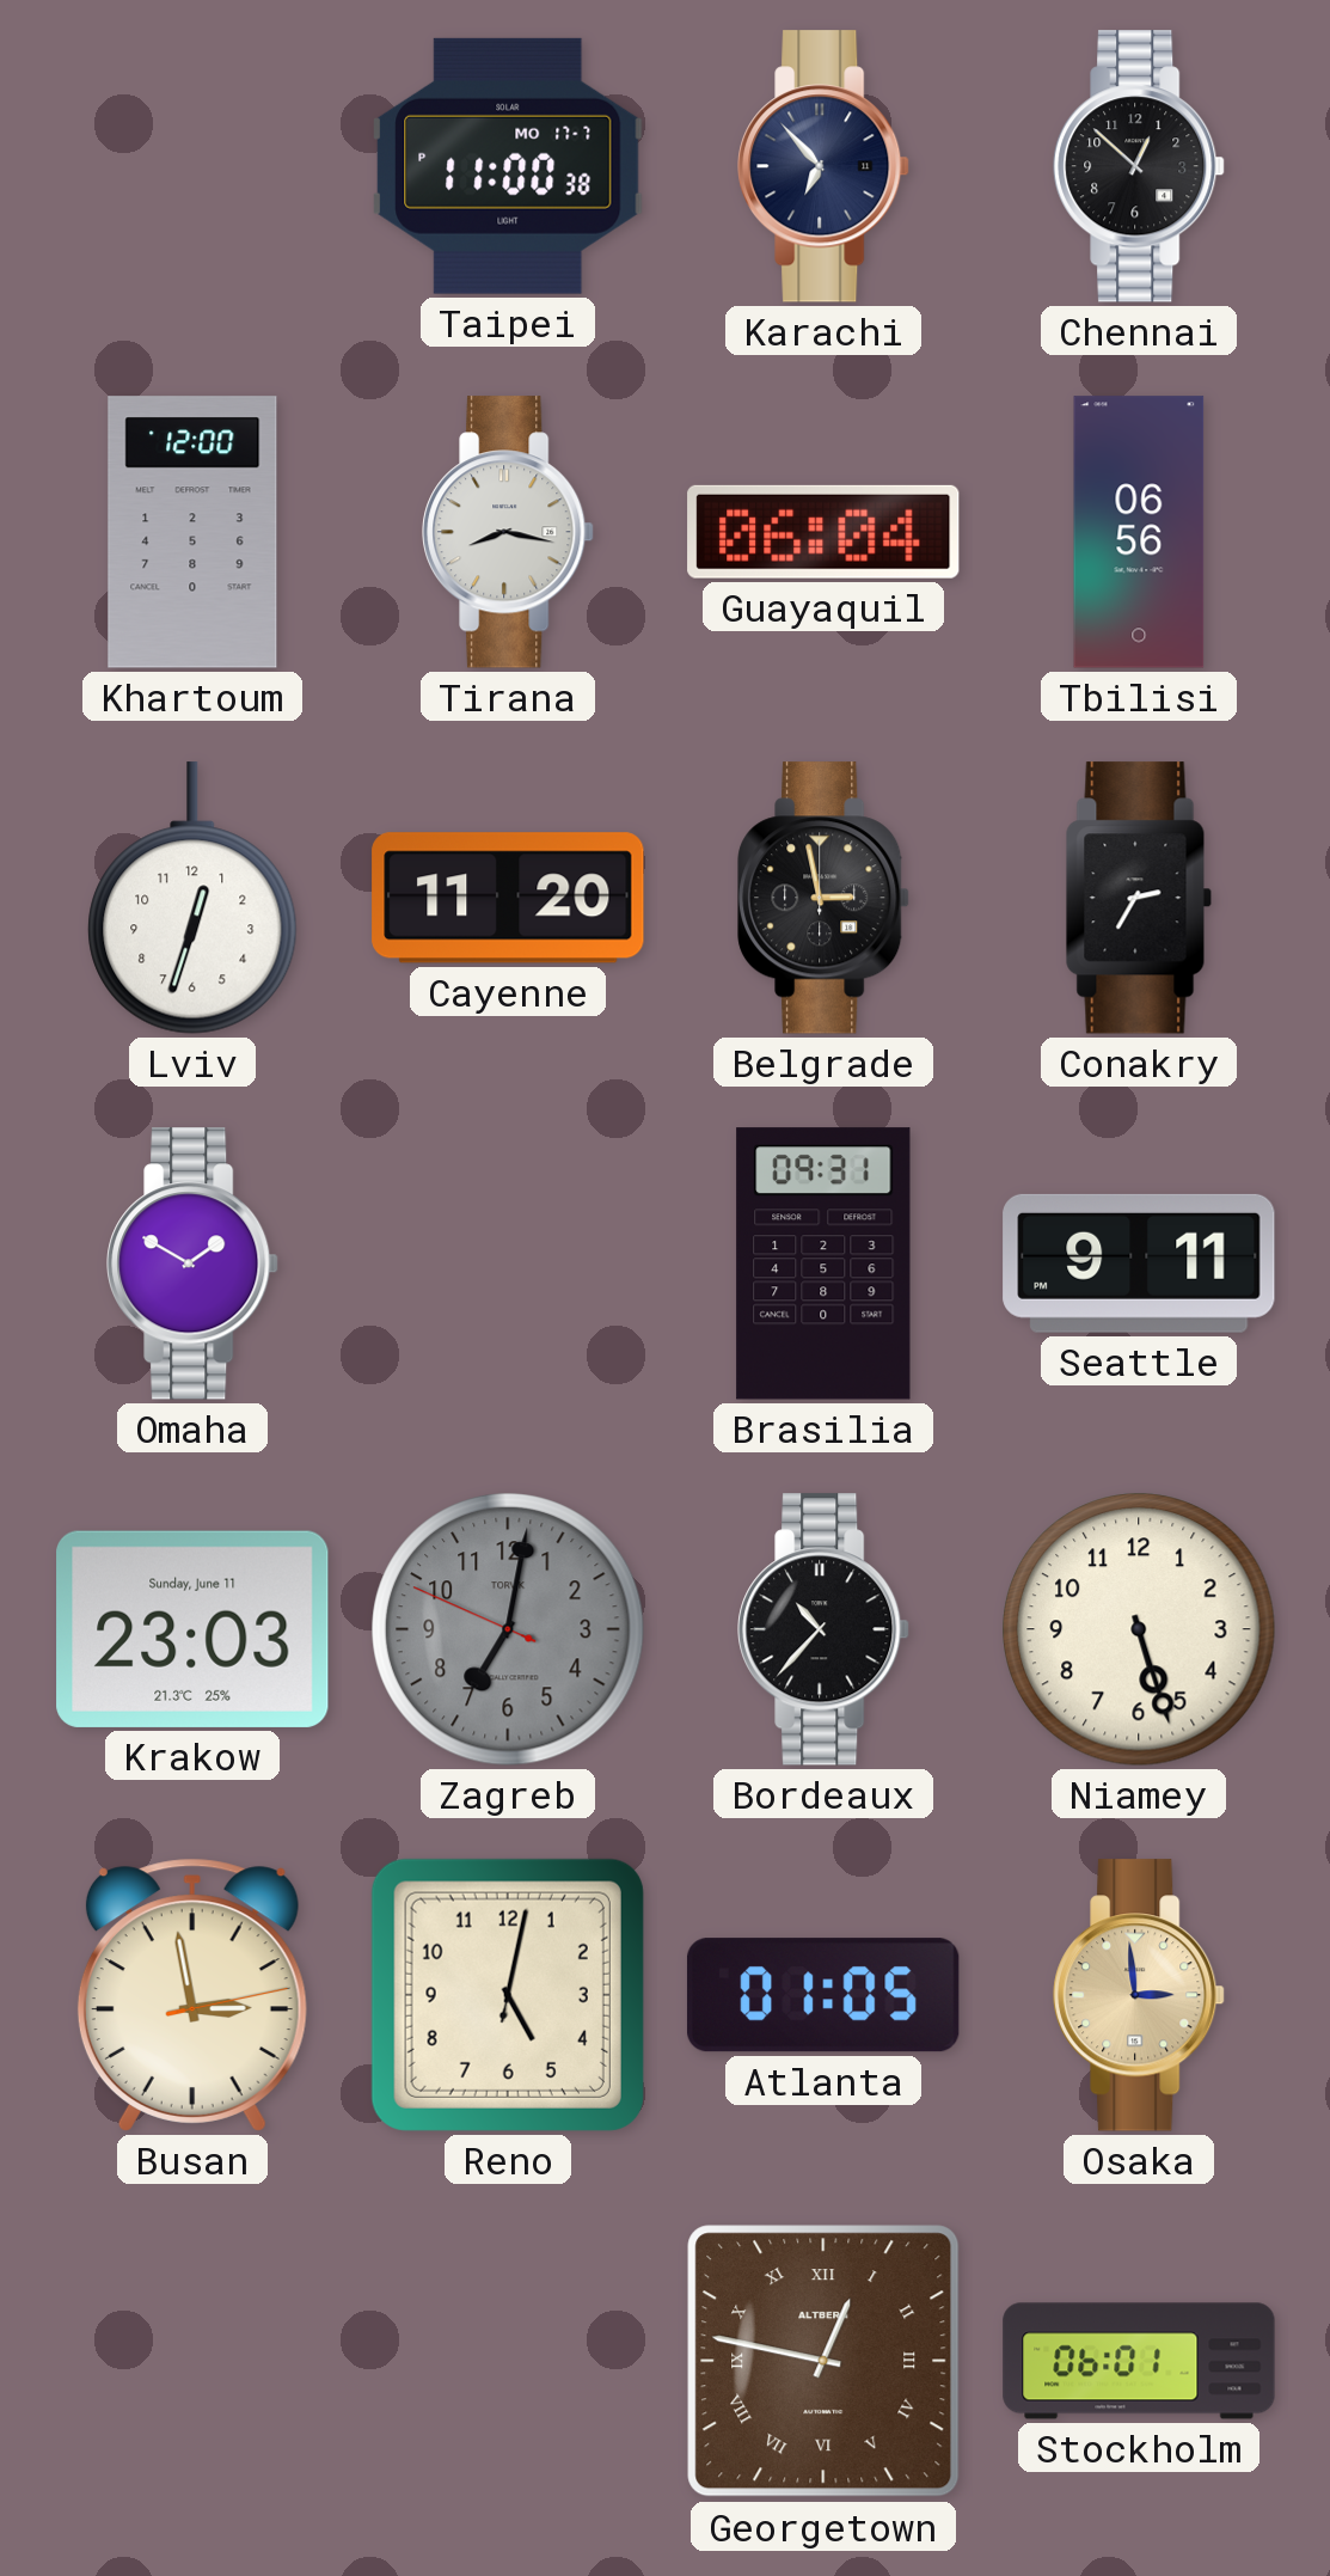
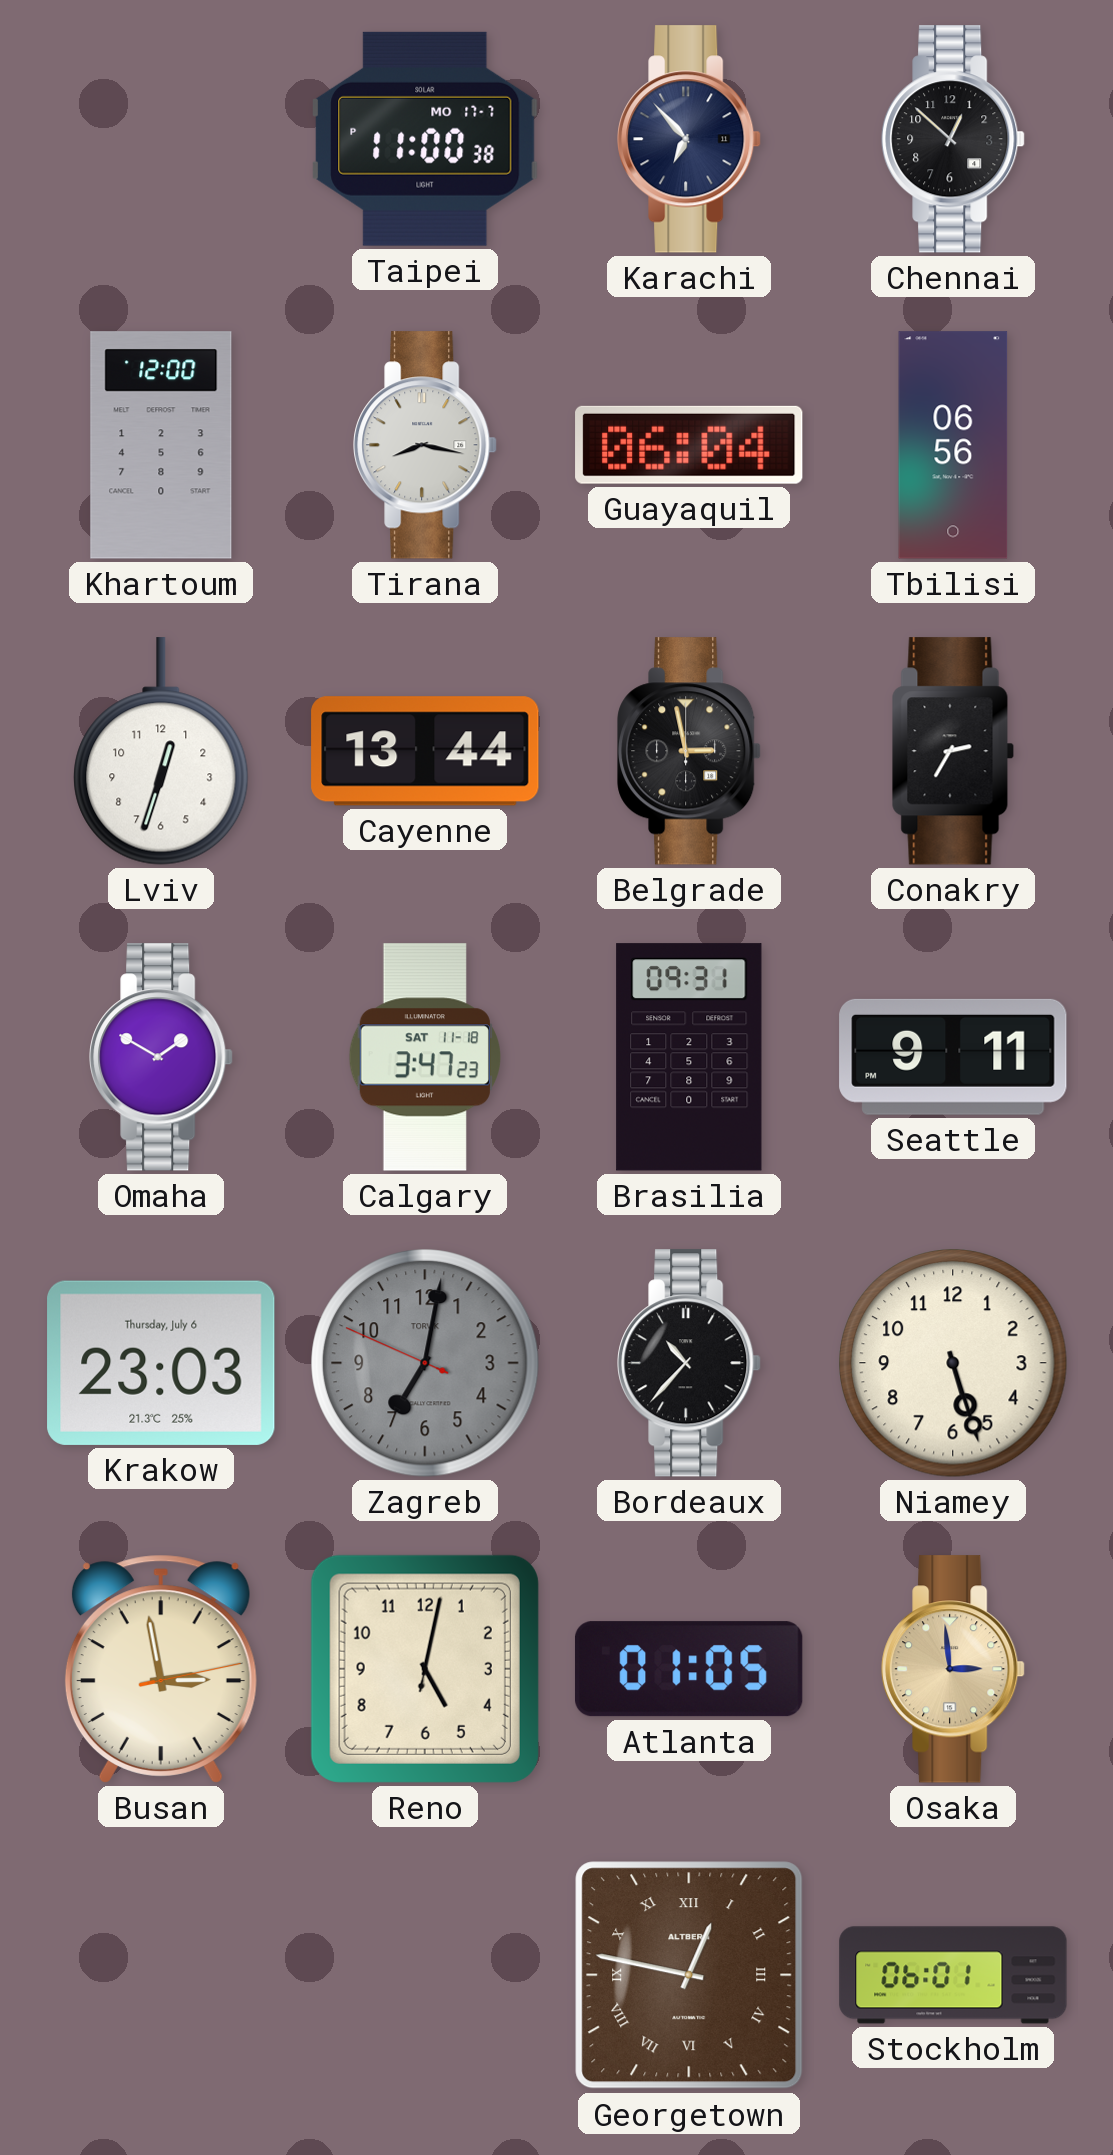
Cayenne: 11:20 -> 13:44
Calgary: none -> 3:47
Krakow date: Sunday, June 11 -> Thursday, July 6
